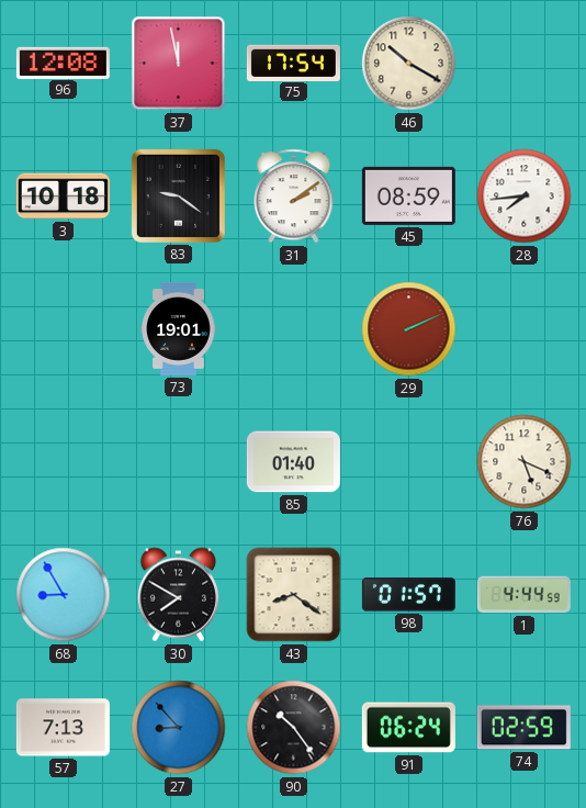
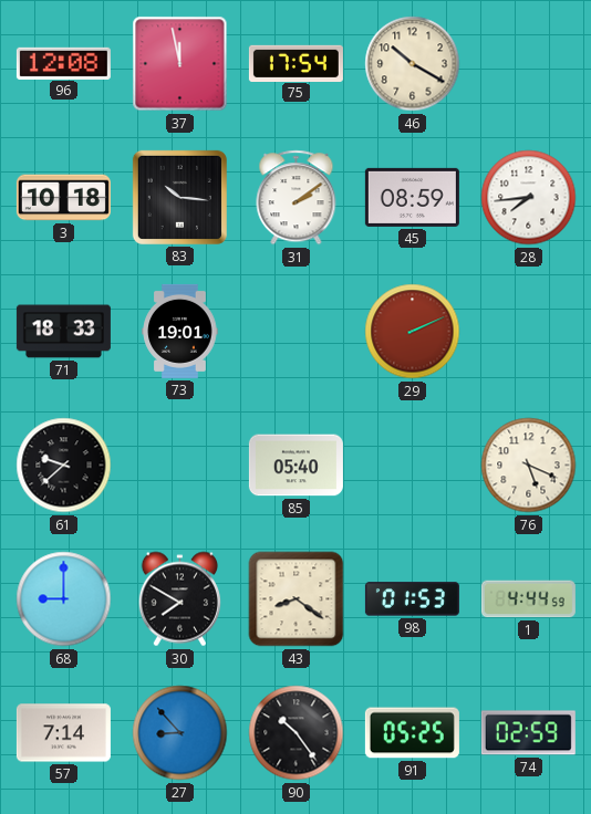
83: 9:21 -> 10:16
71: none -> 18:33
61: none -> 9:38
85: 01:40 -> 05:40
68: 8:55 -> 9:00
98: 01:57 -> 01:53
57: 7:13 -> 7:14
91: 06:24 -> 05:25
